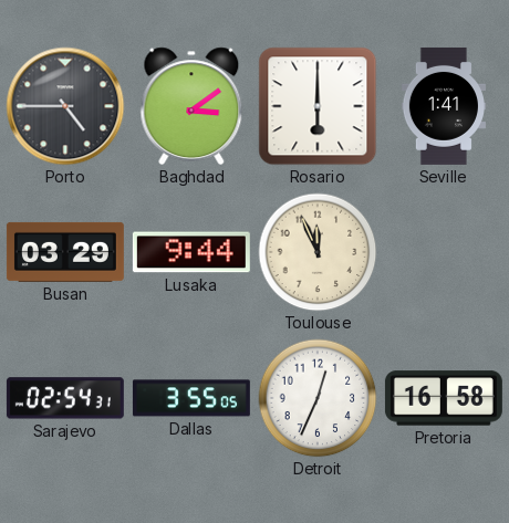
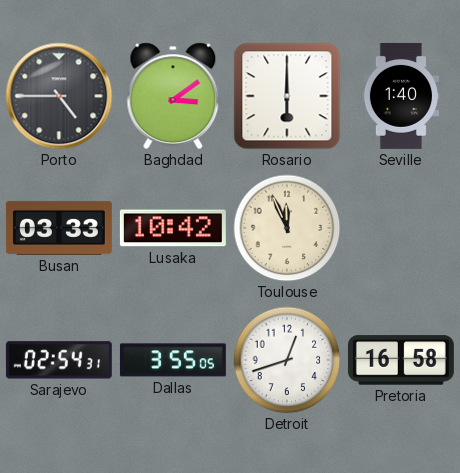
Seville: 1:41 -> 1:40
Busan: 03:29 -> 03:33
Lusaka: 9:44 -> 10:42
Detroit: 12:34 -> 12:42
